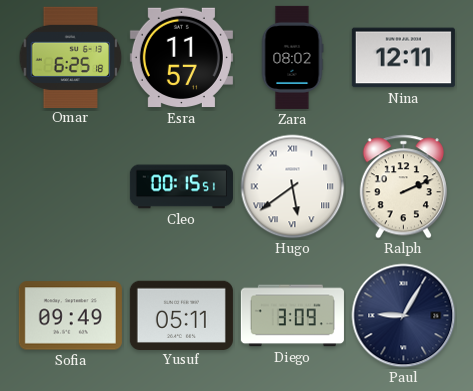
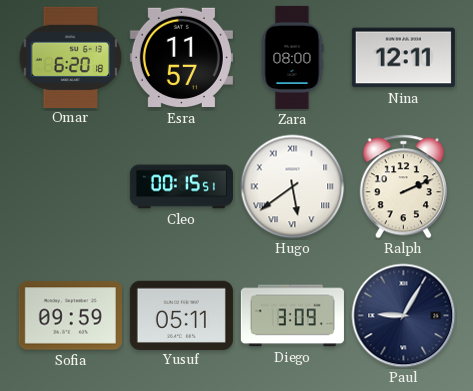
Omar: 6:25 -> 6:20
Zara: 08:02 -> 08:00
Sofia: 09:49 -> 09:59
